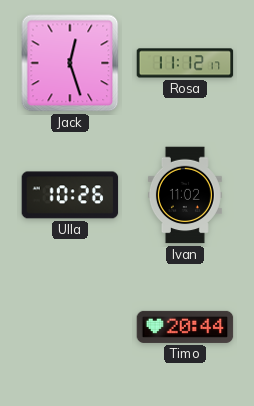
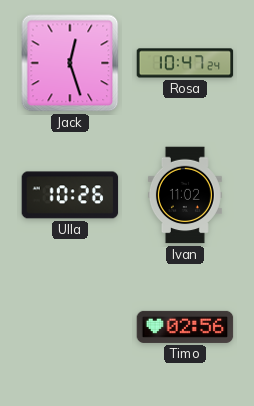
Rosa: 11:12 -> 10:47
Timo: 20:44 -> 02:56
